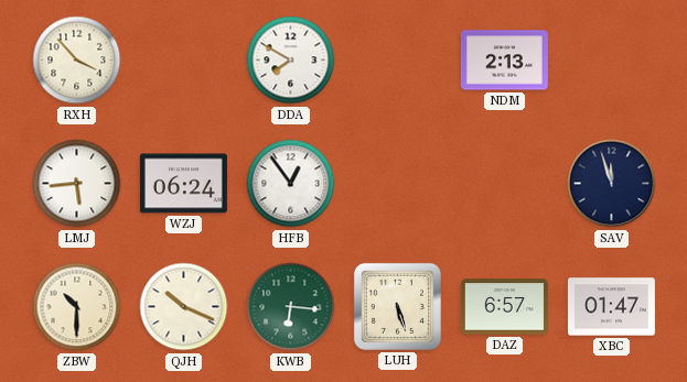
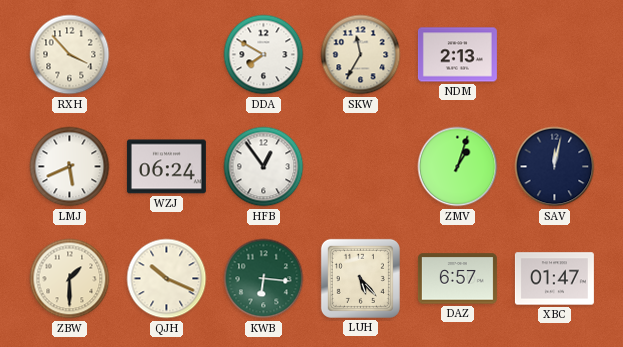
SKW: none -> 11:35
LMJ: 5:44 -> 5:41
ZMV: none -> 1:03
SAV: 11:57 -> 12:02
ZBW: 10:30 -> 1:30
LUH: 5:27 -> 5:23
